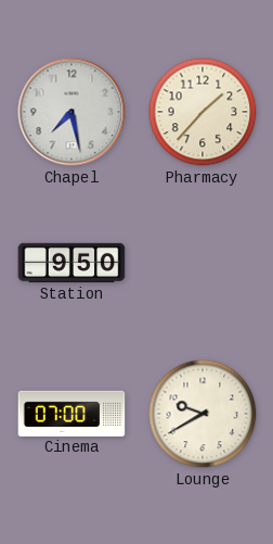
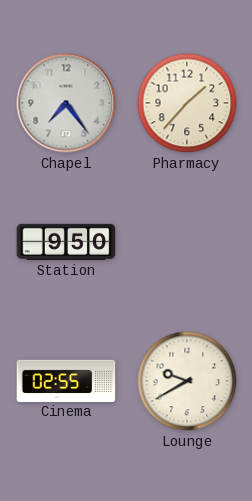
Chapel: 7:28 -> 7:24
Cinema: 07:00 -> 02:55
